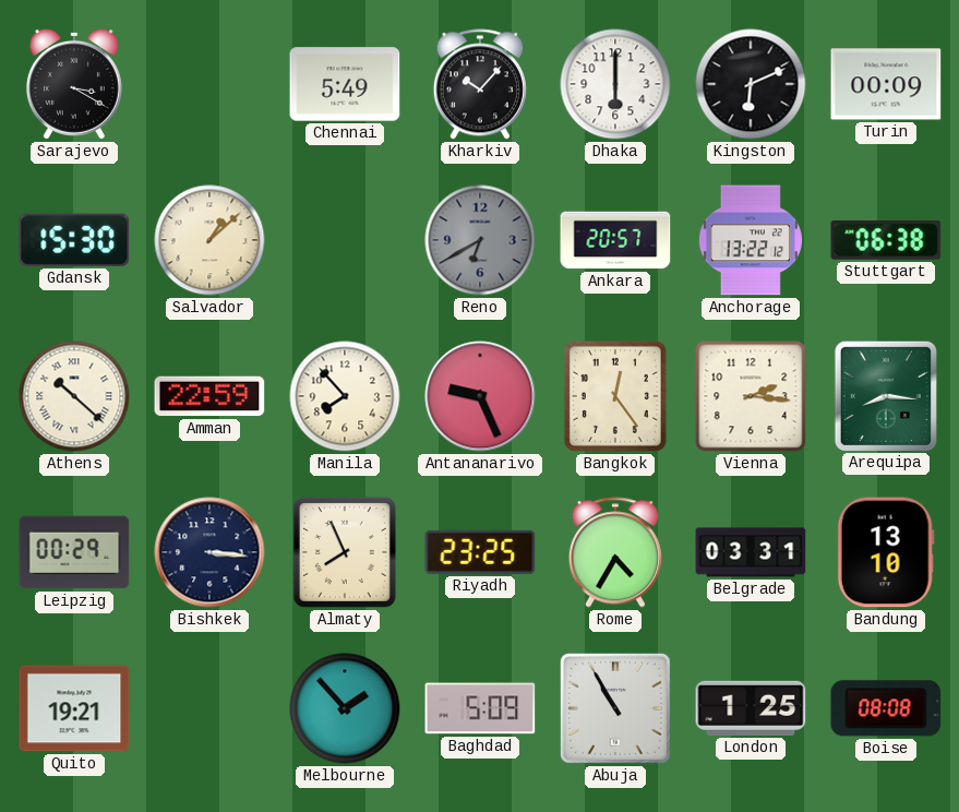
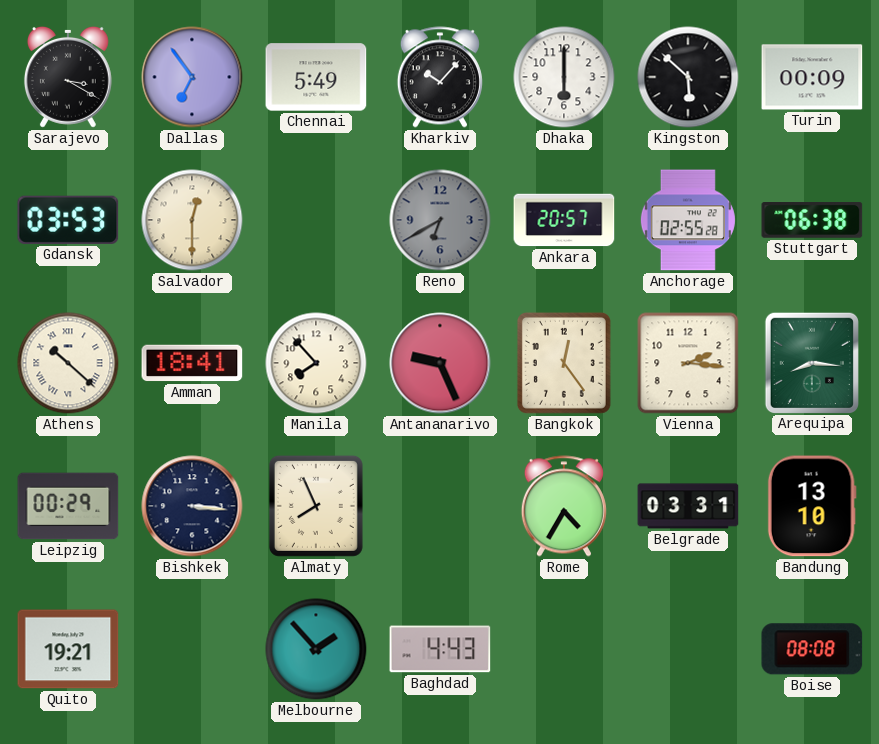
Dallas: none -> 6:54
Kingston: 6:11 -> 5:52
Gdansk: 15:30 -> 03:53
Salvador: 1:08 -> 12:30
Anchorage: 13:22 -> 02:55
Amman: 22:59 -> 18:41
Riyadh: 23:25 -> none
Baghdad: 5:09 -> 4:43
Abuja: 10:55 -> none
London: 1:25 -> none
